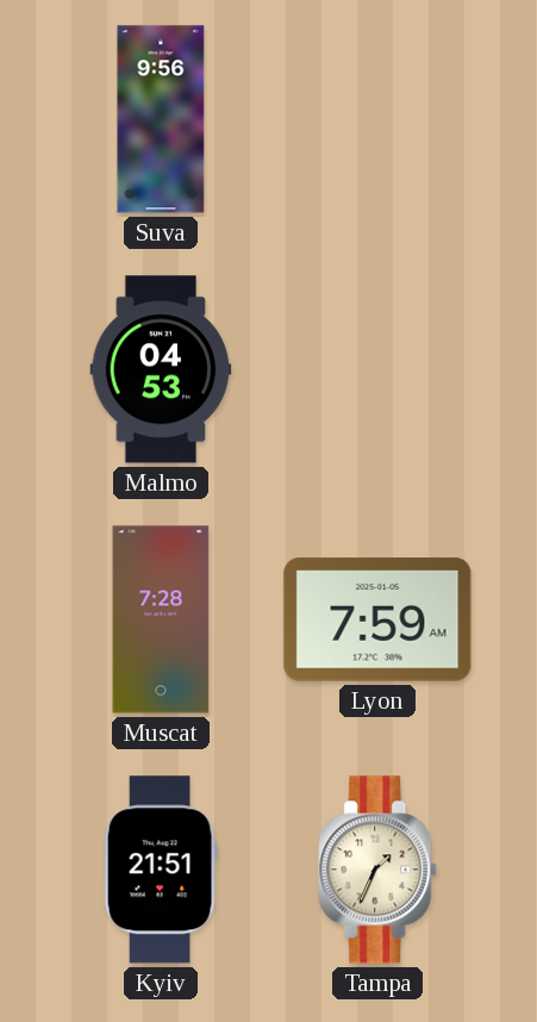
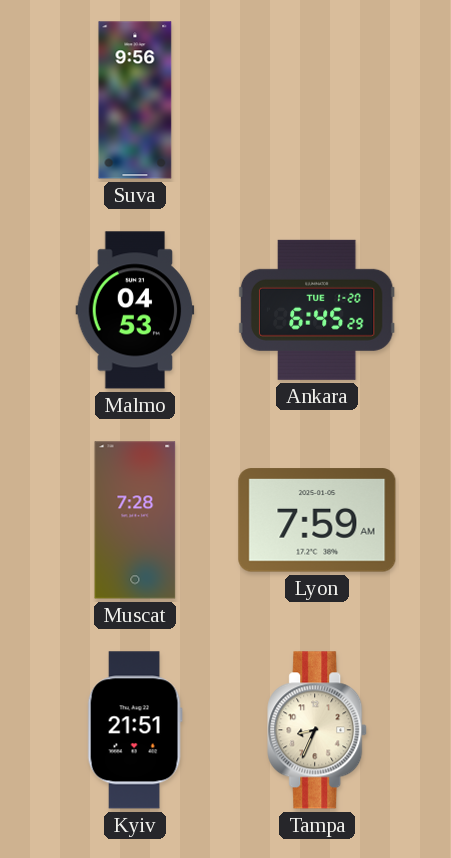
Ankara: none -> 6:45
Tampa: 1:34 -> 8:34
